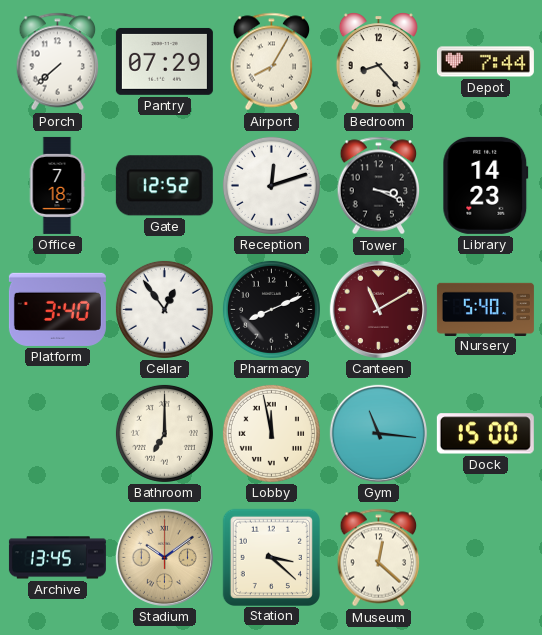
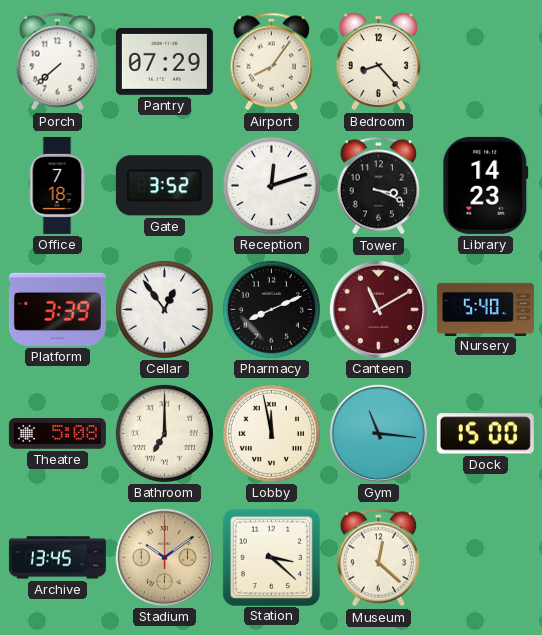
Airport: 8:05 -> 8:06
Depot: 7:44 -> none
Gate: 12:52 -> 3:52
Platform: 3:40 -> 3:39
Theatre: none -> 5:08
